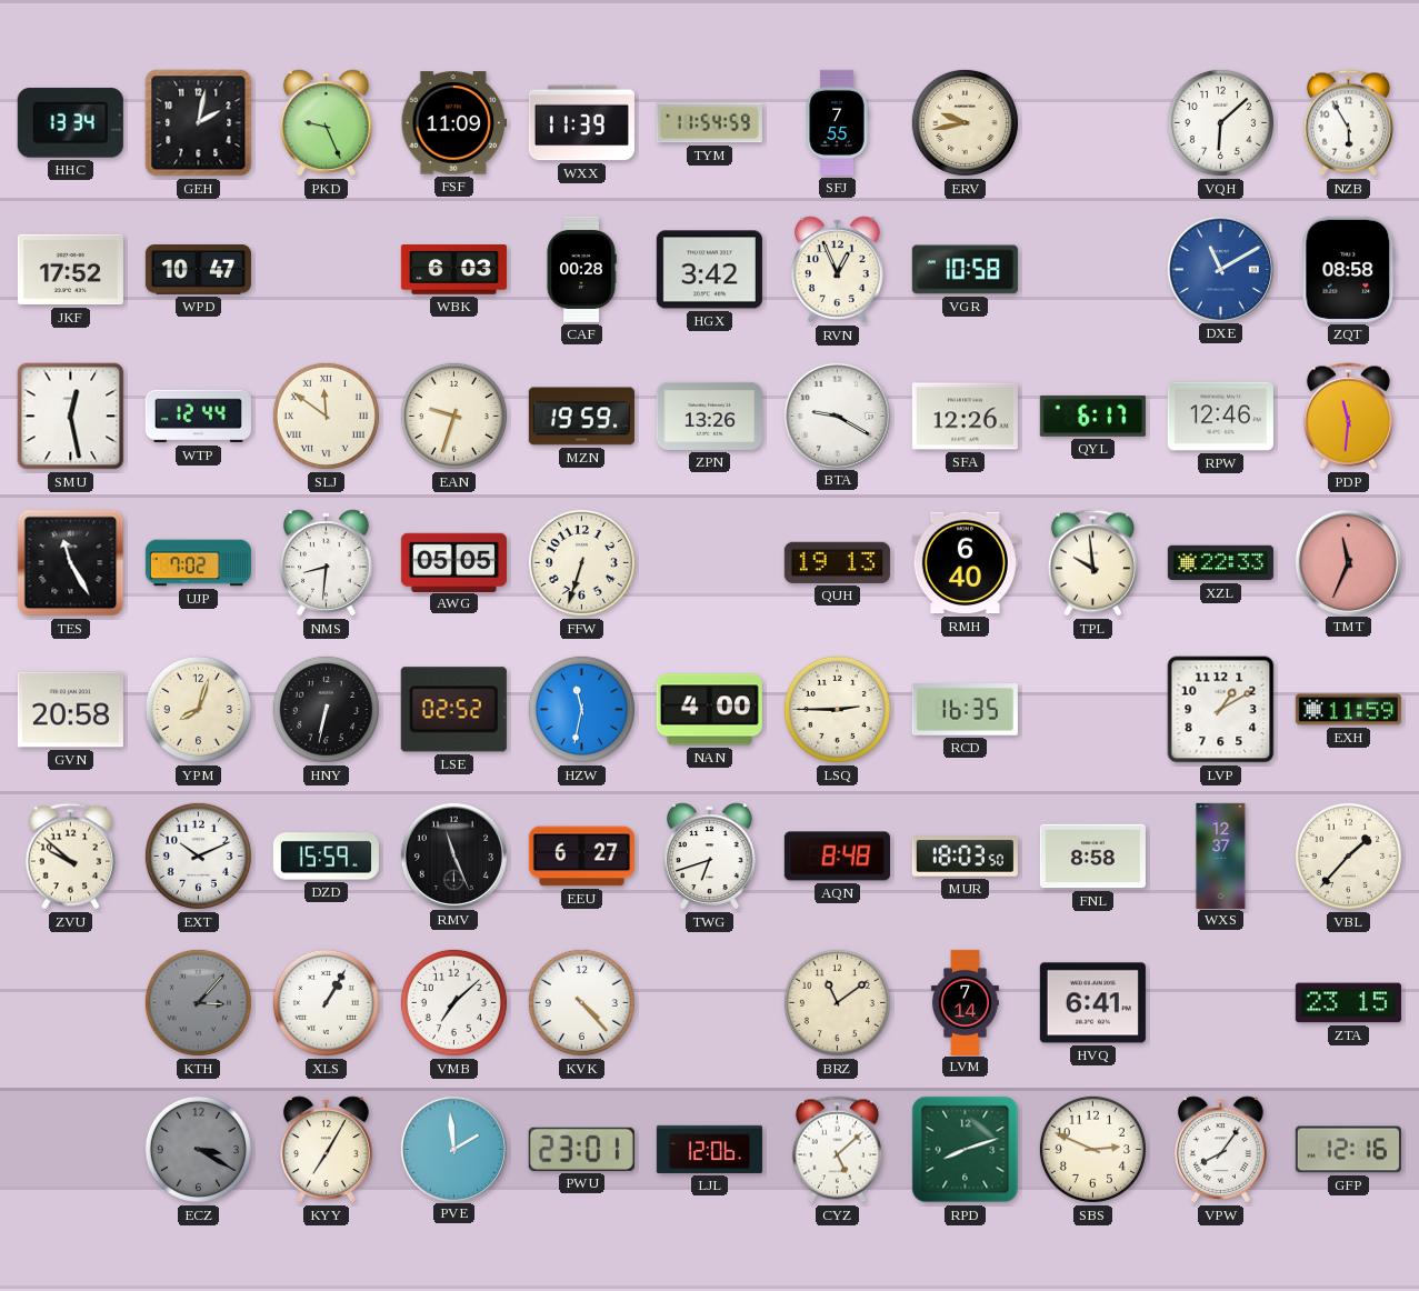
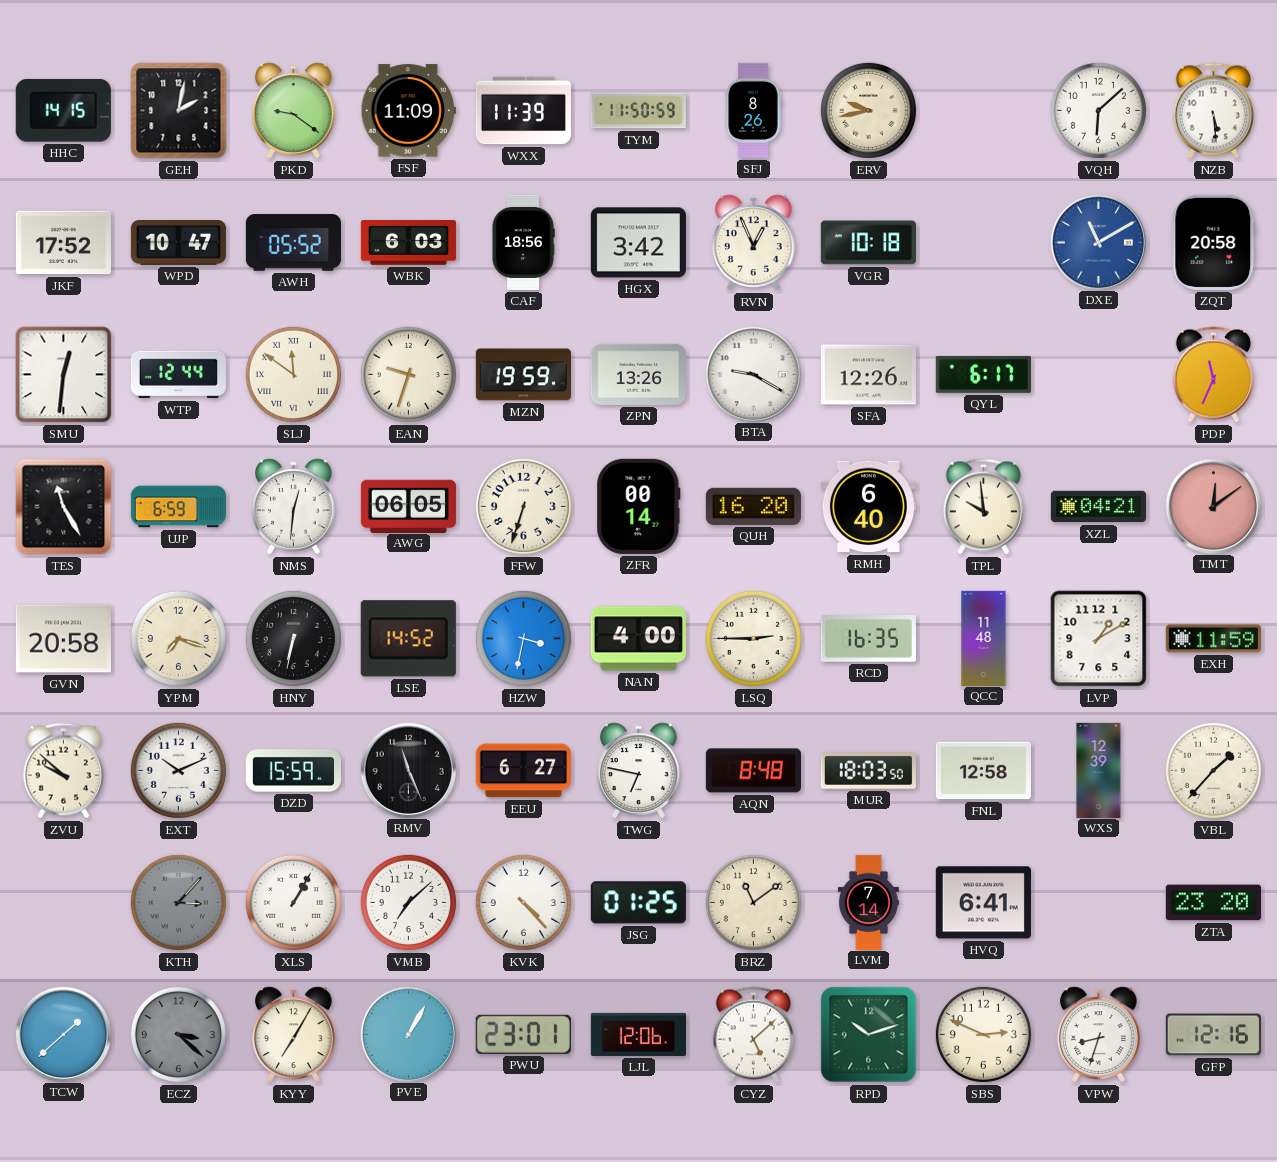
HHC: 13:34 -> 14:15
PKD: 9:26 -> 9:21
TYM: 11:54 -> 11:50
SFJ: 7:55 -> 8:26
NZB: 5:55 -> 5:29
AWH: none -> 05:52
CAF: 00:28 -> 18:56
VGR: 10:58 -> 10:18
ZQT: 08:58 -> 20:58
SMU: 12:28 -> 12:31
RPW: 12:46 -> none
PDP: 11:31 -> 11:34
UJP: 7:02 -> 6:59
NMS: 8:31 -> 12:31
AWG: 05:05 -> 06:05
ZFR: none -> 00:14
QUH: 19:13 -> 16:20
XZL: 22:33 -> 04:21
TMT: 11:34 -> 12:09
YPM: 8:03 -> 7:18
LSE: 02:52 -> 14:52
HZW: 11:32 -> 3:32
QCC: none -> 11:48
TWG: 6:42 -> 6:47
FNL: 8:58 -> 12:58
WXS: 12:37 -> 12:39
JSG: none -> 01:25
ZTA: 23:15 -> 23:20
TCW: none -> 1:38
ECZ: 3:20 -> 3:22
PVE: 1:59 -> 1:05
RPD: 8:12 -> 10:12
VPW: 8:06 -> 8:33
